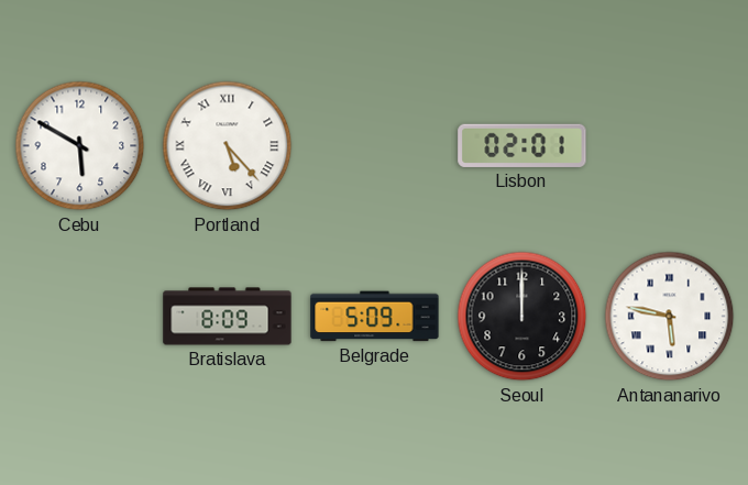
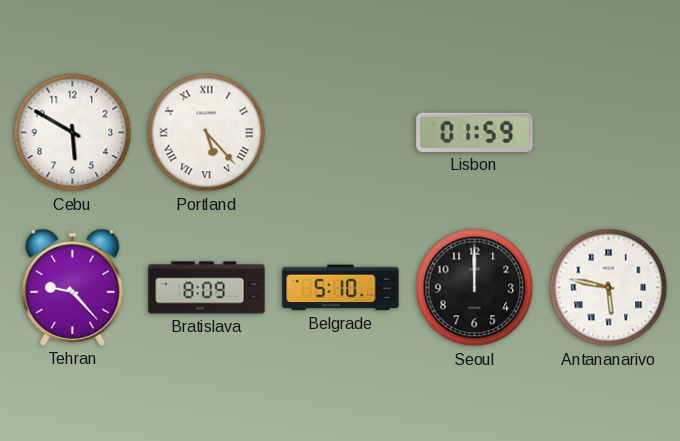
Lisbon: 02:01 -> 01:59
Tehran: none -> 9:23
Belgrade: 5:09 -> 5:10
